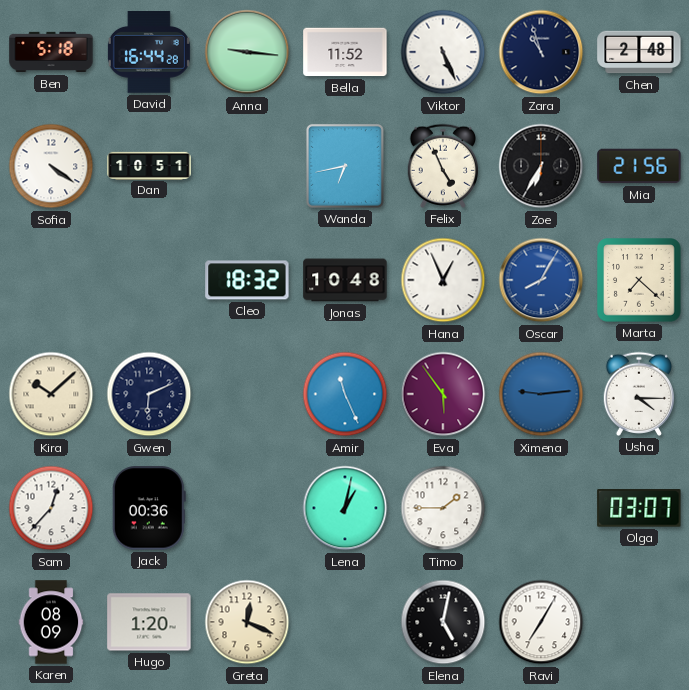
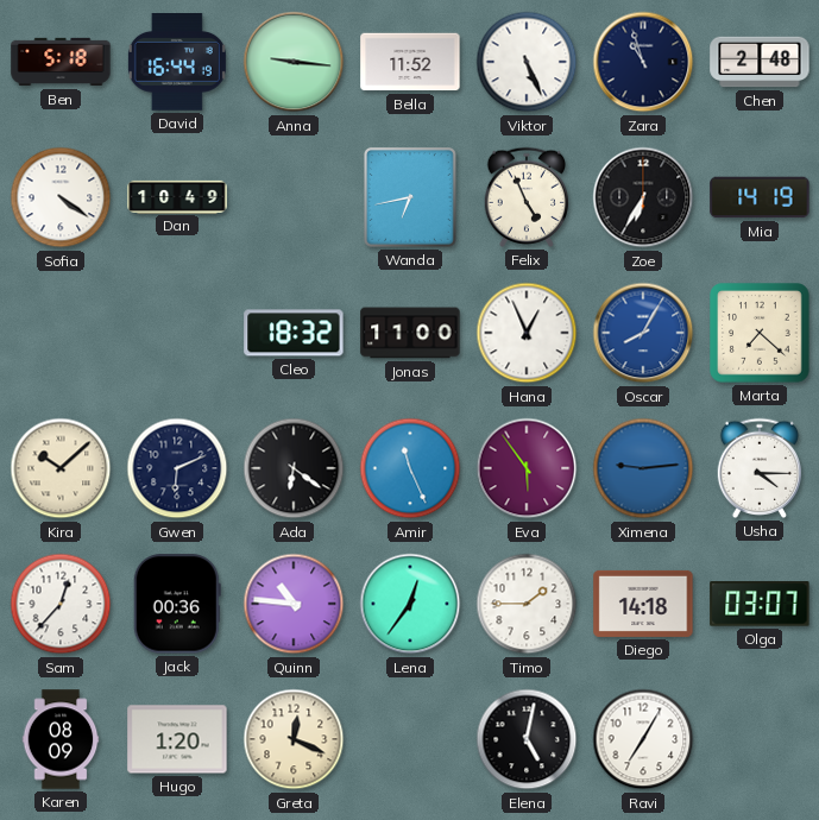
David: 16:44:28 -> 16:44:19
Dan: 10:51 -> 10:49
Mia: 21:56 -> 14:19
Jonas: 10:48 -> 11:00
Ada: none -> 6:21
Quinn: none -> 10:46
Lena: 1:02 -> 12:36
Diego: none -> 14:18
